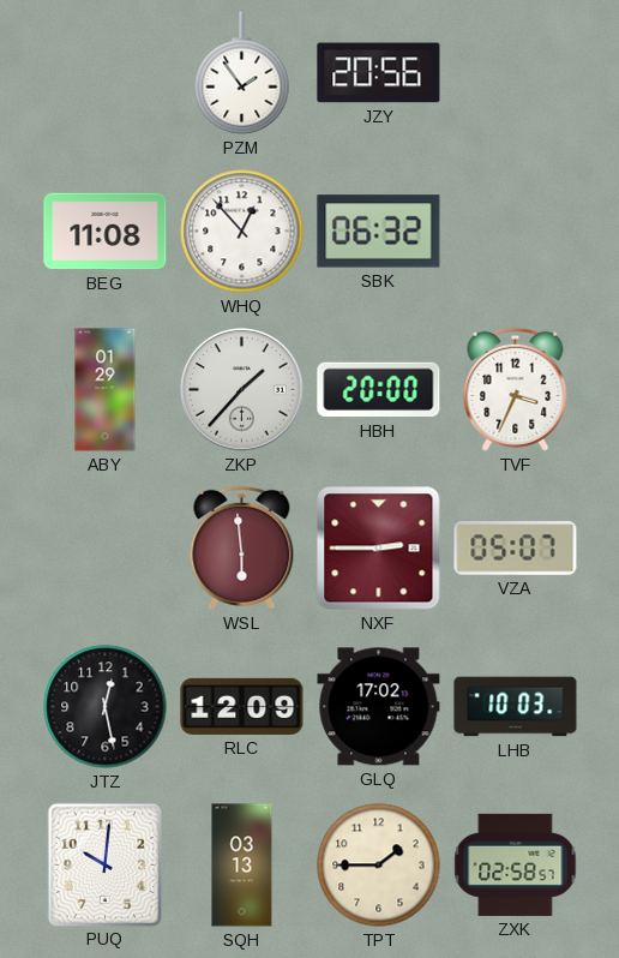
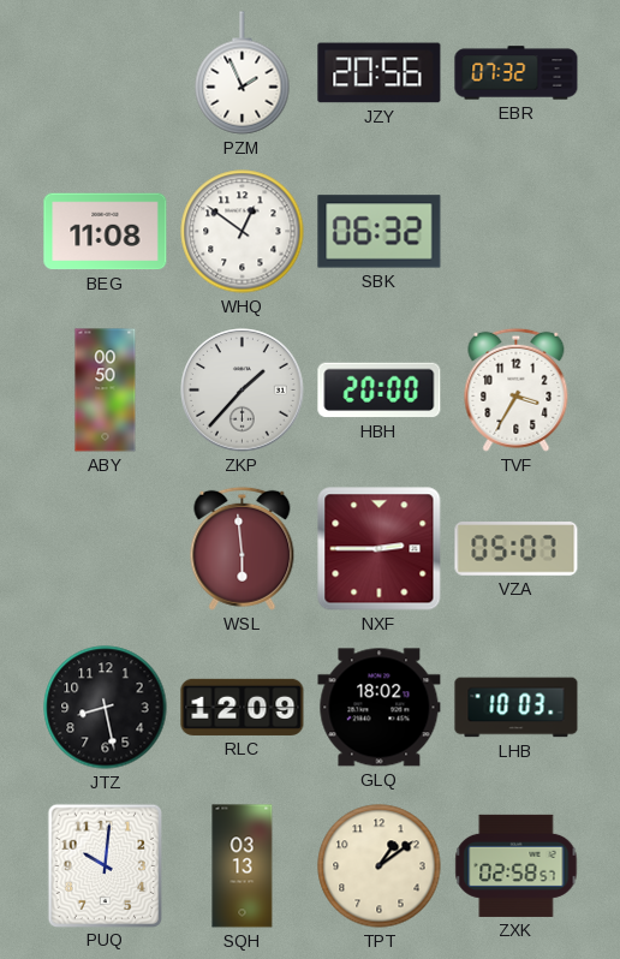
PZM: 1:54 -> 1:56
EBR: none -> 07:32
WHQ: 12:53 -> 12:51
ABY: 01:29 -> 00:50
TVF: 3:34 -> 3:35
JTZ: 12:28 -> 8:28
GLQ: 17:02 -> 18:02
TPT: 1:45 -> 1:09
